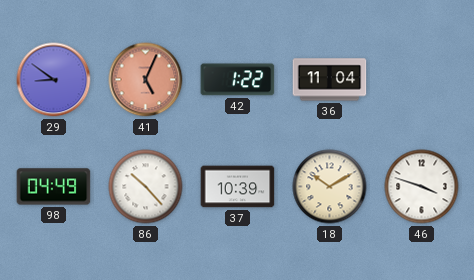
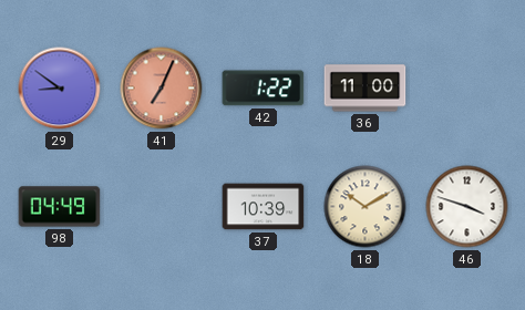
41: 5:04 -> 7:04
36: 11:04 -> 11:00
86: 10:23 -> none
